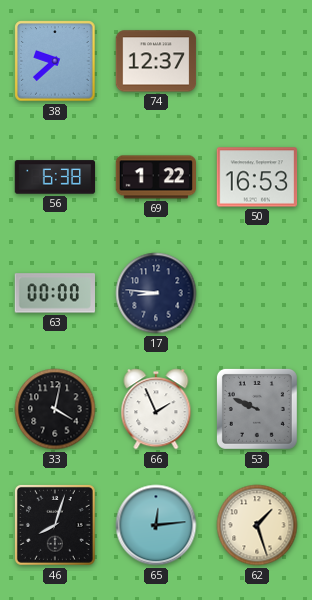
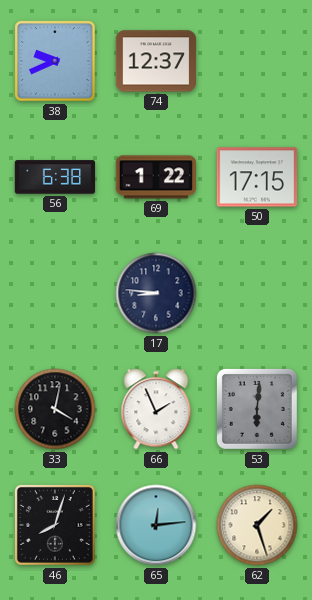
38: 9:38 -> 9:41
50: 16:53 -> 17:15
63: 00:00 -> none
53: 9:49 -> 6:01
